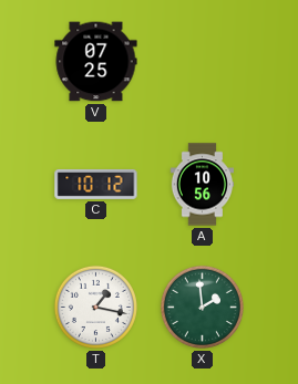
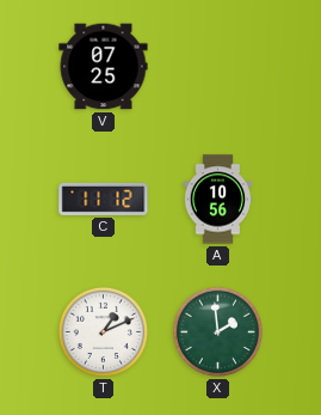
C: 10:12 -> 11:12
T: 1:17 -> 1:11
